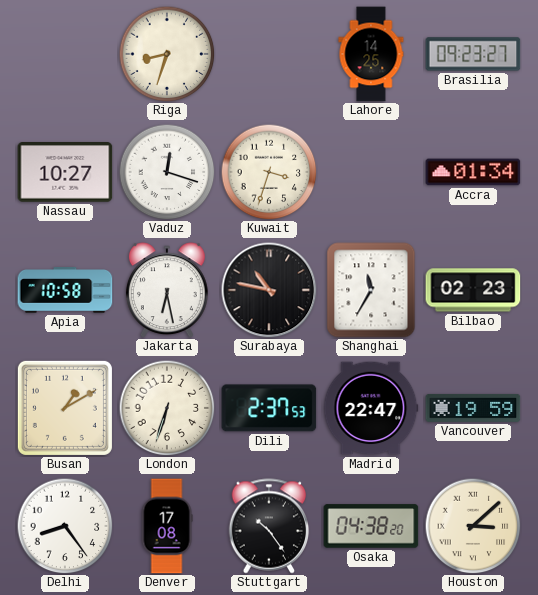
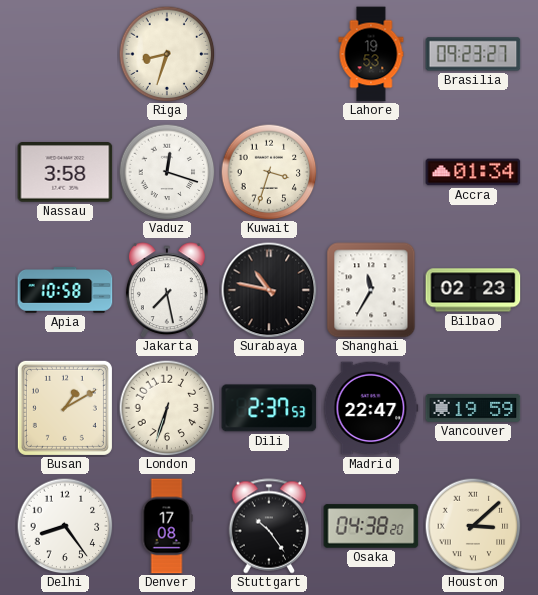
Lahore: 14:25 -> 19:53
Nassau: 10:27 -> 3:58
Jakarta: 6:28 -> 7:28
